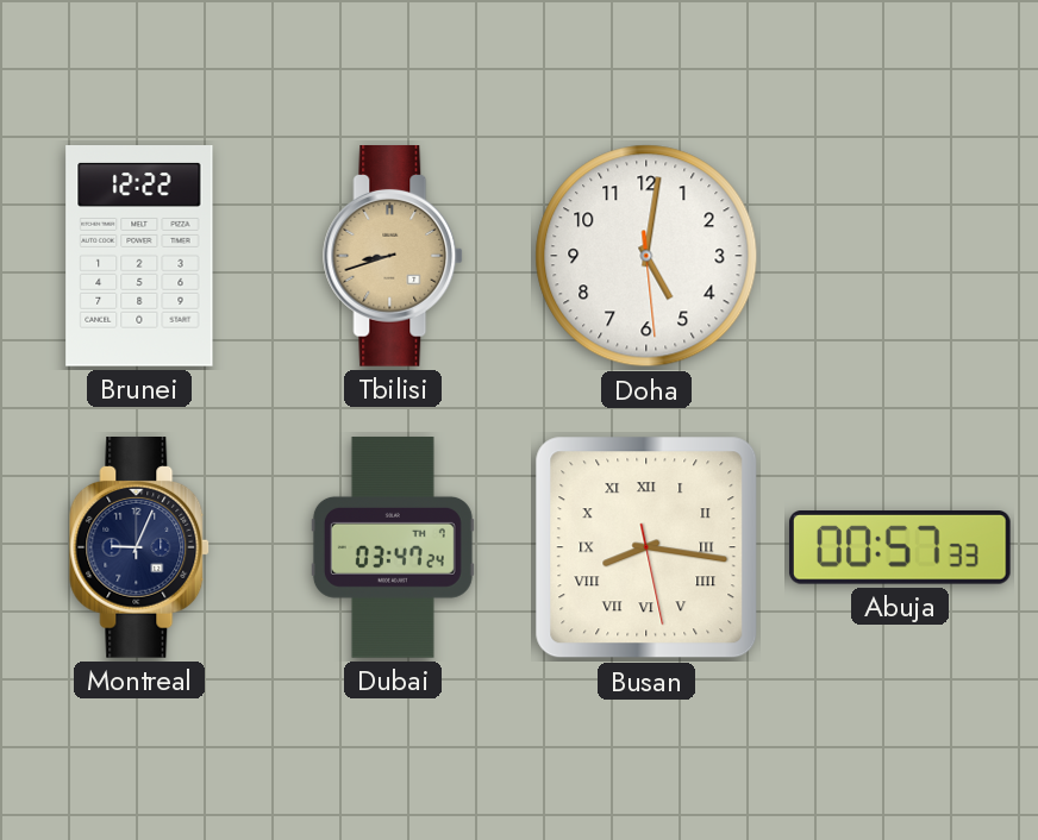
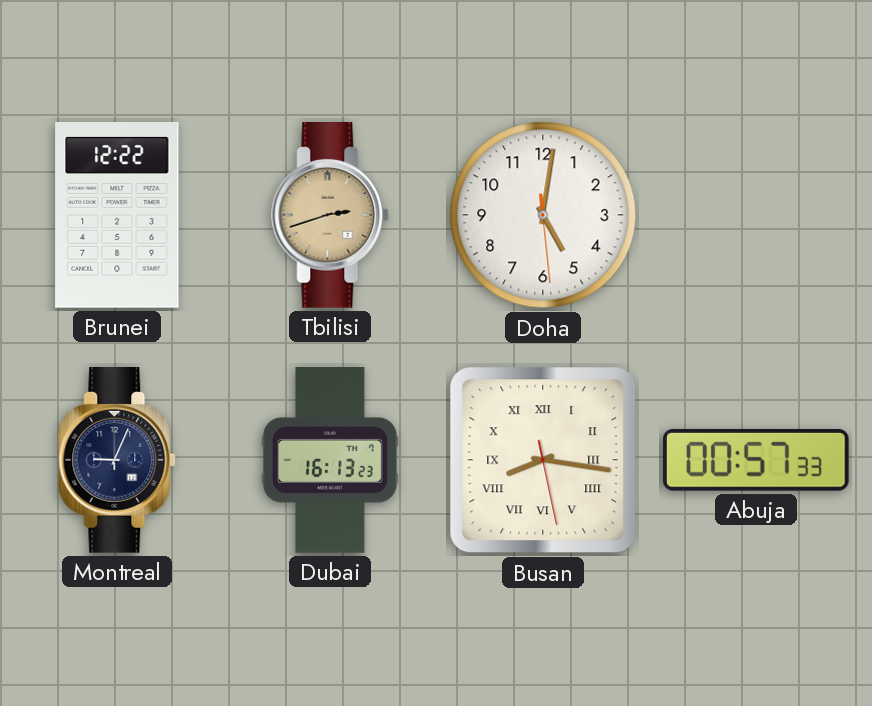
Tbilisi: 8:42 -> 2:42
Dubai: 03:47 -> 16:13
